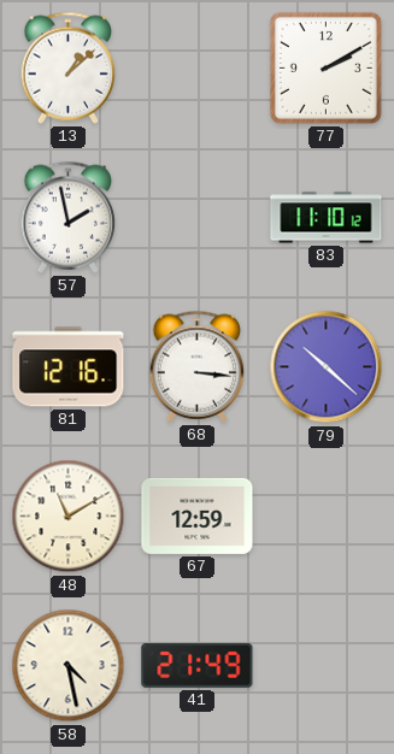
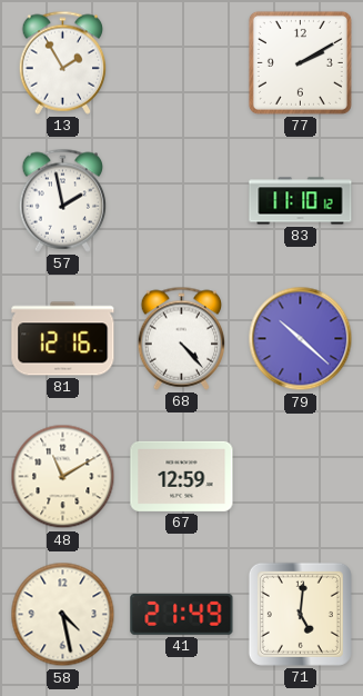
13: 1:08 -> 1:55
68: 3:16 -> 4:23
71: none -> 5:01
